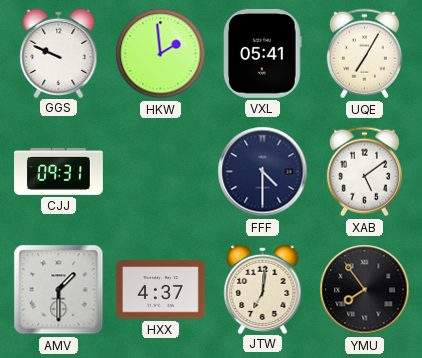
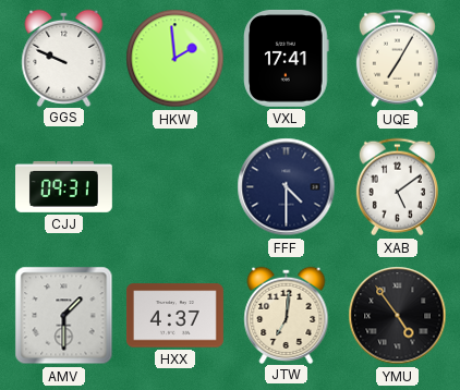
VXL: 05:41 -> 17:41
YMU: 7:54 -> 4:54
